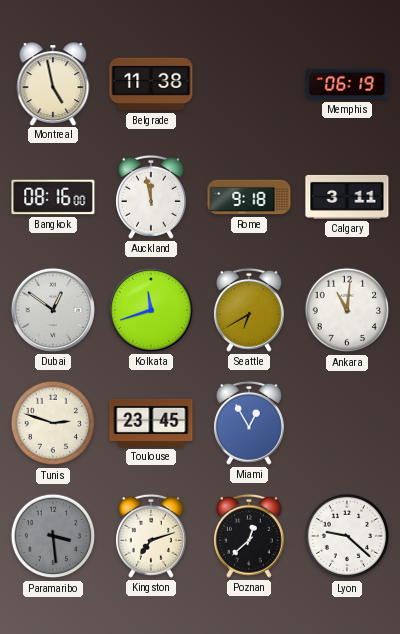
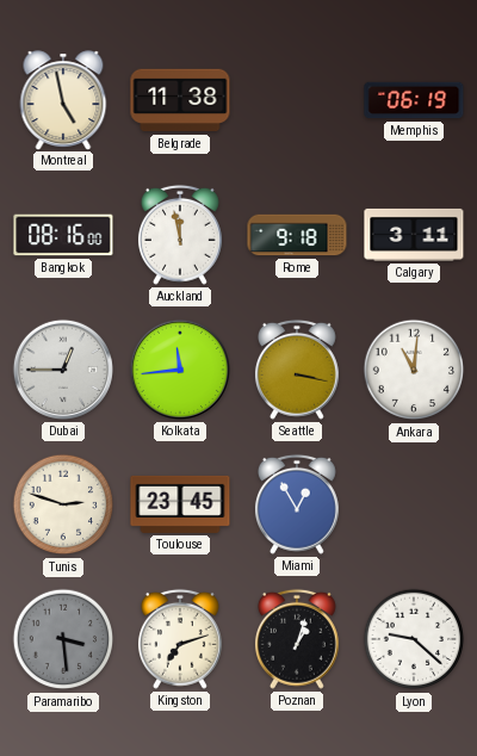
Dubai: 12:51 -> 12:45
Kolkata: 11:42 -> 11:44
Seattle: 6:40 -> 3:17
Poznan: 12:38 -> 1:03
